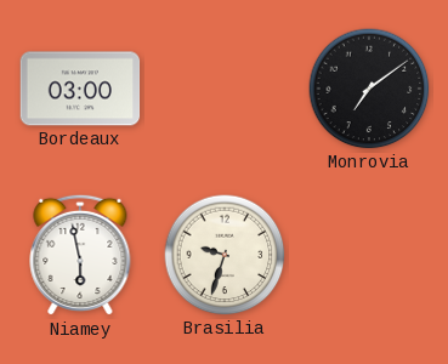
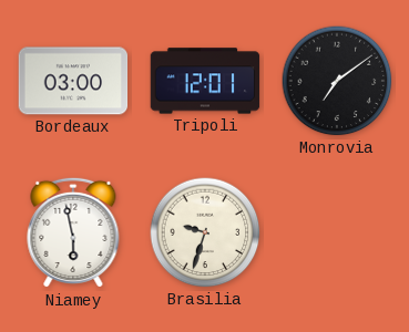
Tripoli: none -> 12:01
